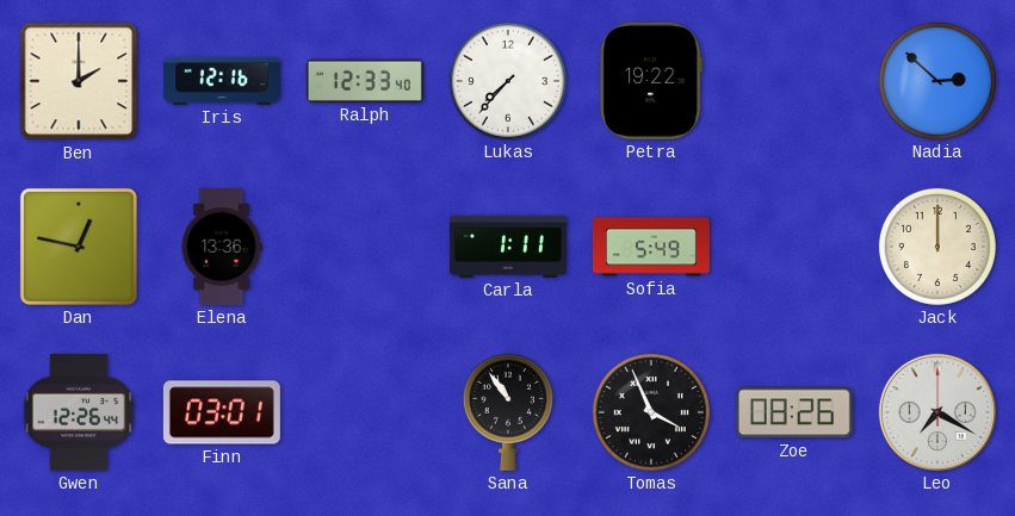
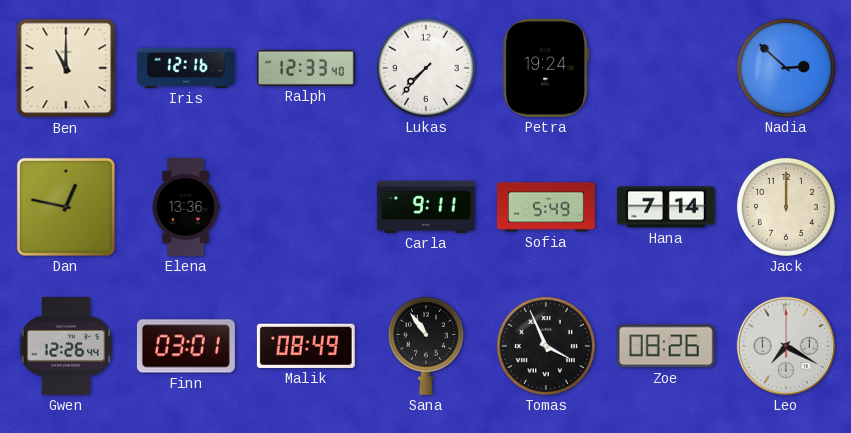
Ben: 2:00 -> 11:00
Petra: 19:22 -> 19:24
Carla: 1:11 -> 9:11
Hana: none -> 7:14
Malik: none -> 08:49
